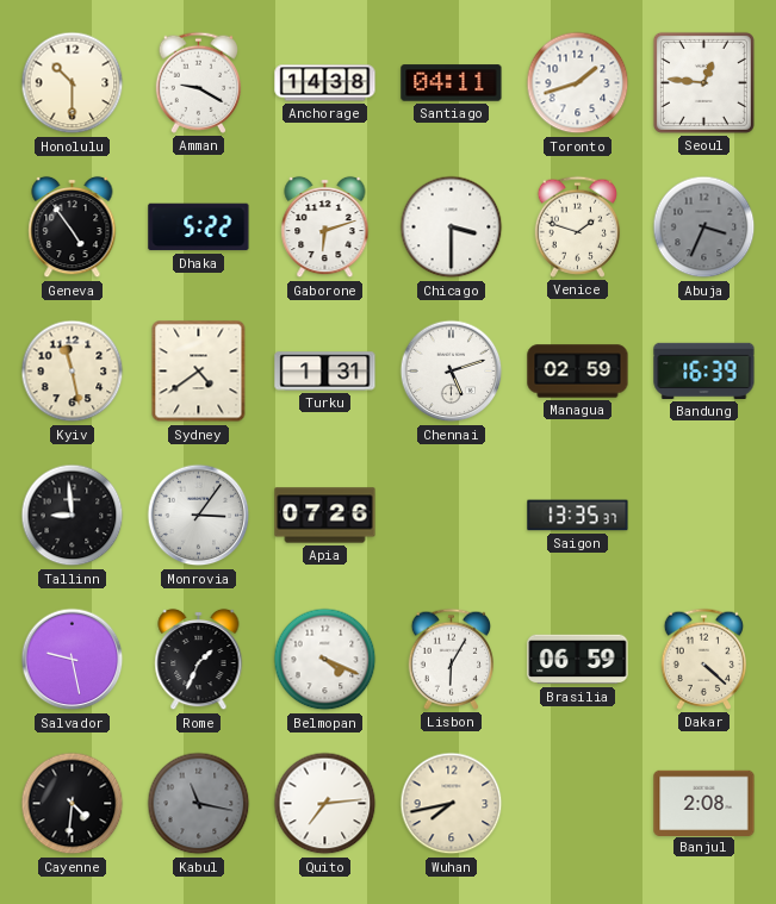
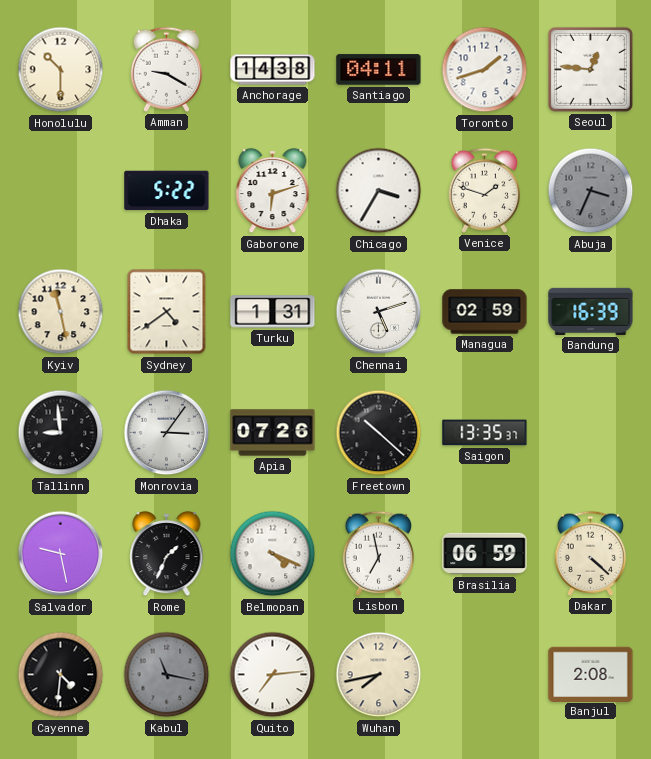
Geneva: 4:54 -> none
Chicago: 3:30 -> 3:35
Freetown: none -> 10:22
Lisbon: 6:05 -> 6:58
